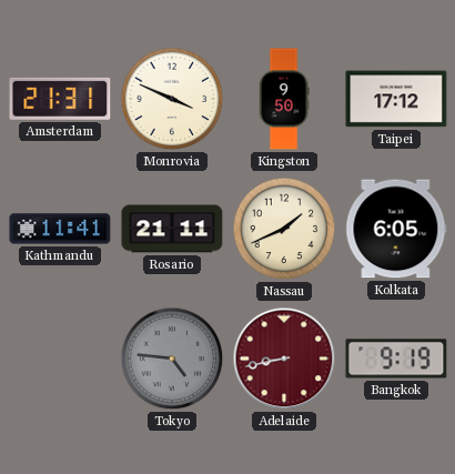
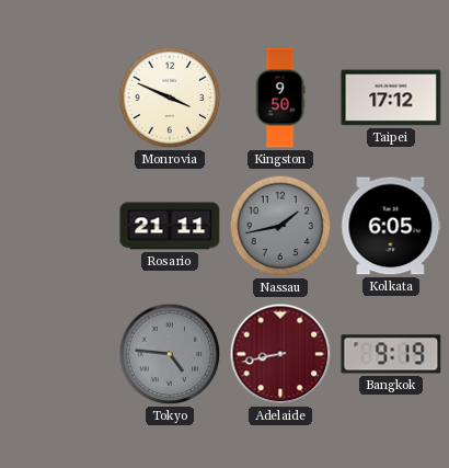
Amsterdam: 21:31 -> none
Kathmandu: 11:41 -> none
Nassau: 1:41 -> 1:43
Nassau dial: cream -> grey
